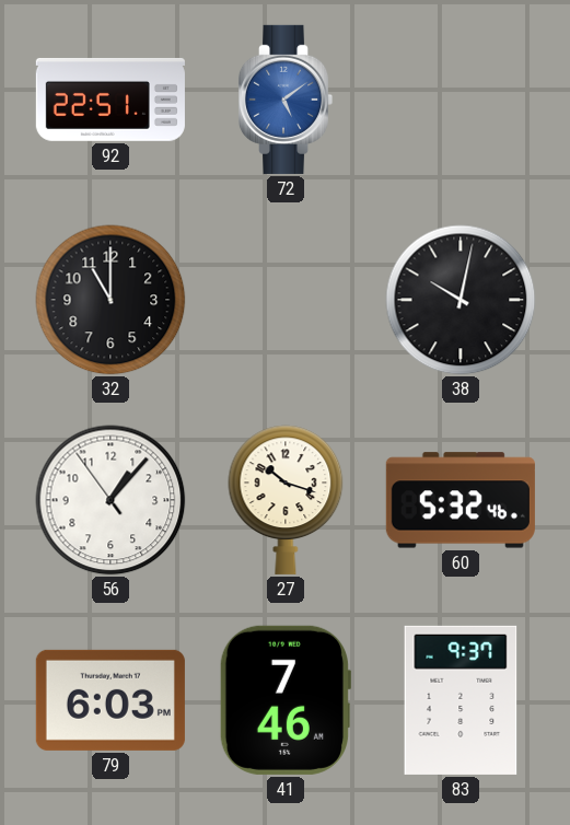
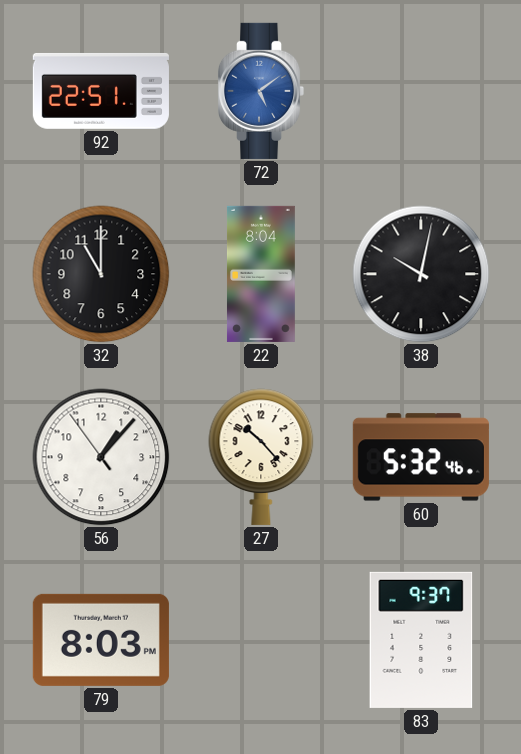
22: none -> 8:04
27: 10:18 -> 10:23
79: 6:03 -> 8:03
41: 7:46 -> none
